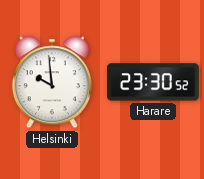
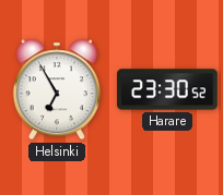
Helsinki: 9:59 -> 6:55
